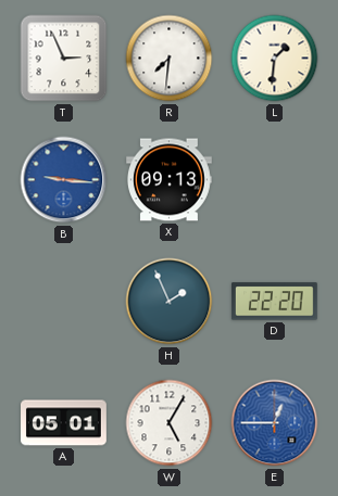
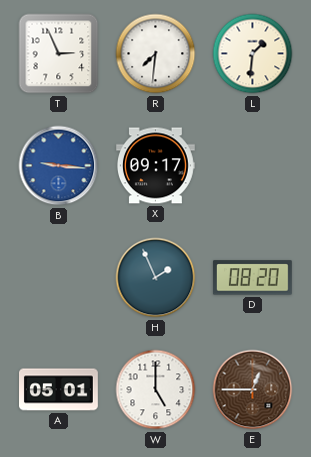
X: 09:13 -> 09:17
D: 22:20 -> 08:20
W: 5:05 -> 5:00
E dial: blue -> brown
